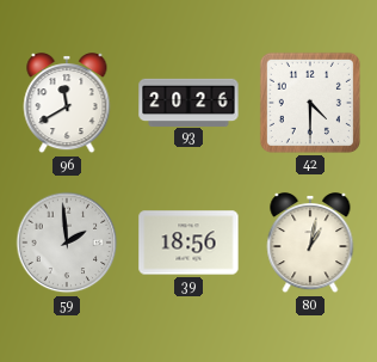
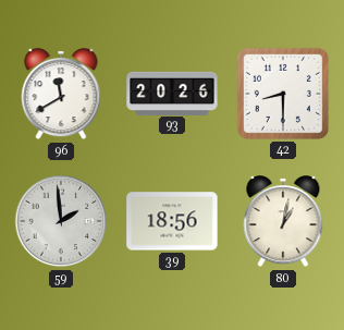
42: 4:30 -> 8:30
